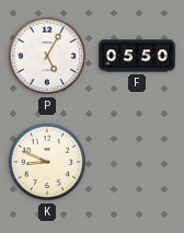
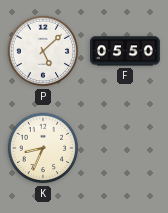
P: 5:05 -> 5:08
K: 8:49 -> 8:34
